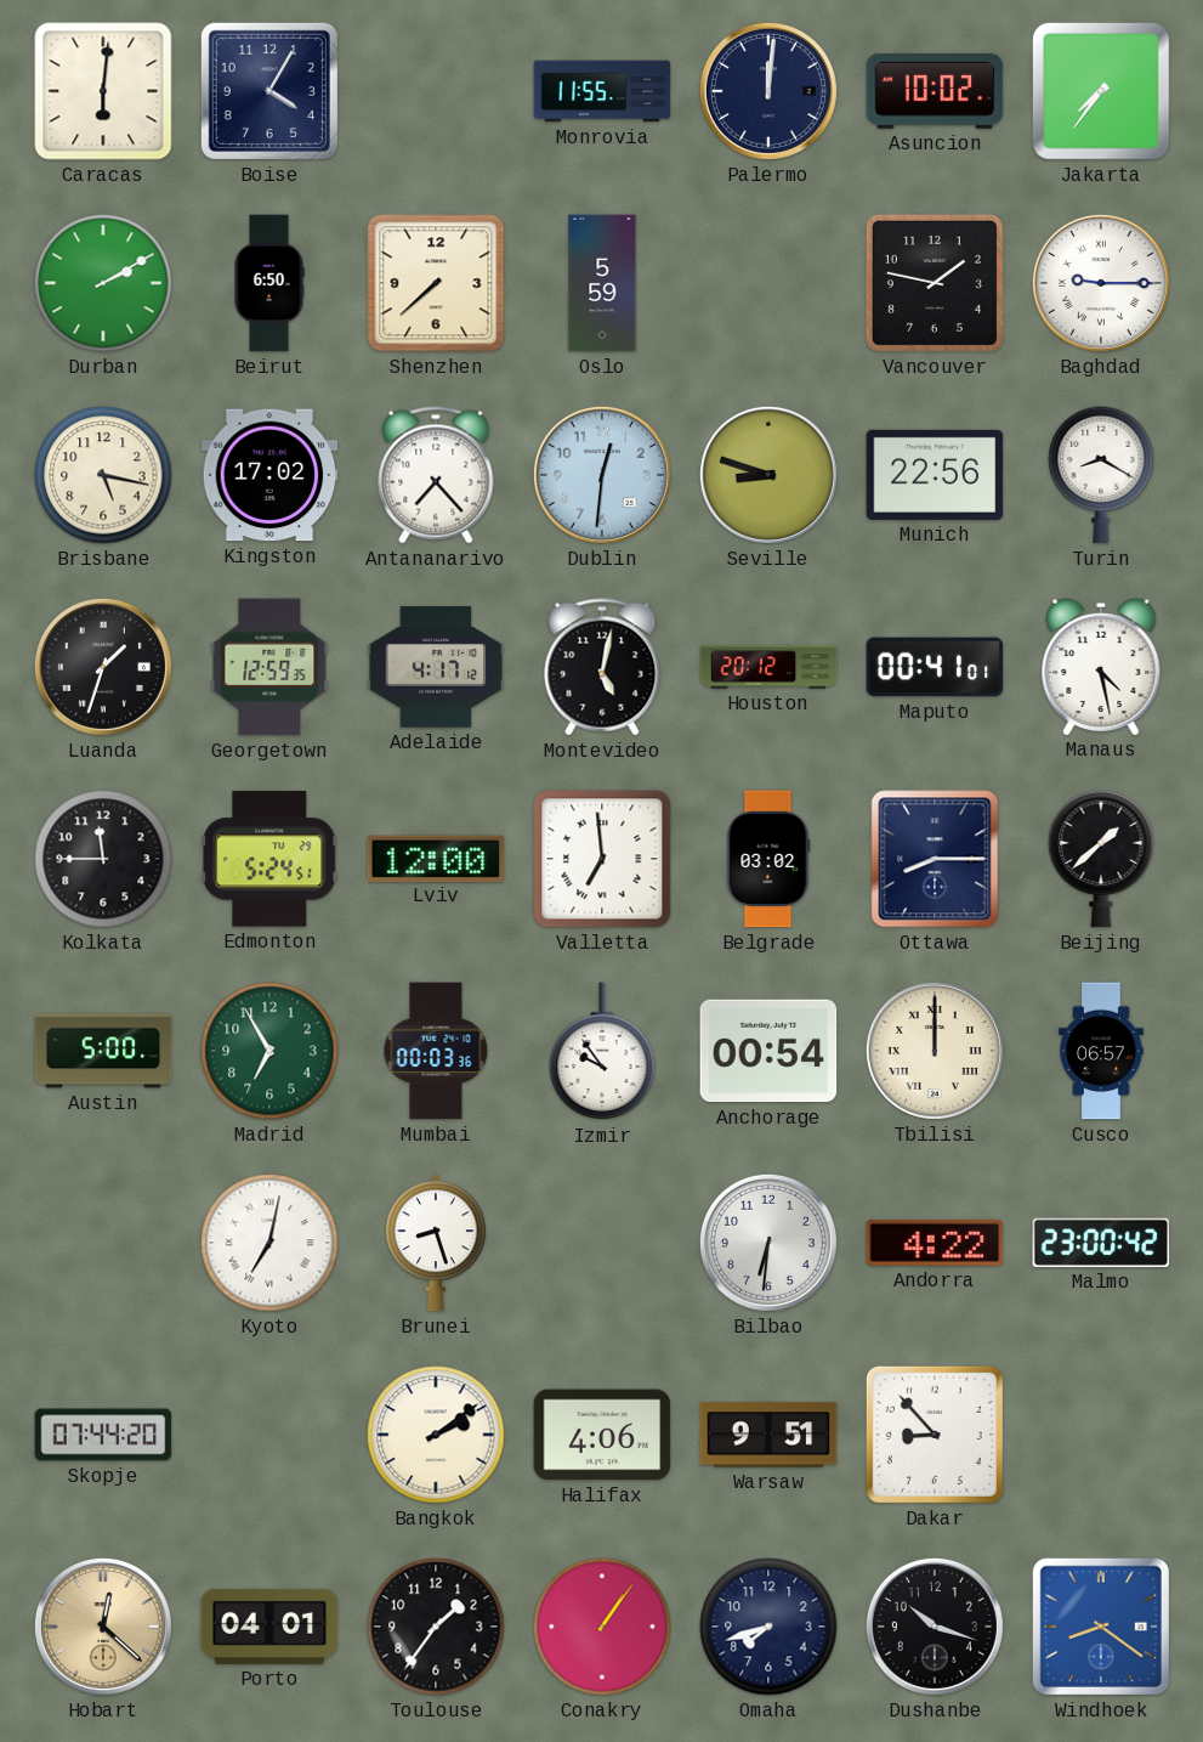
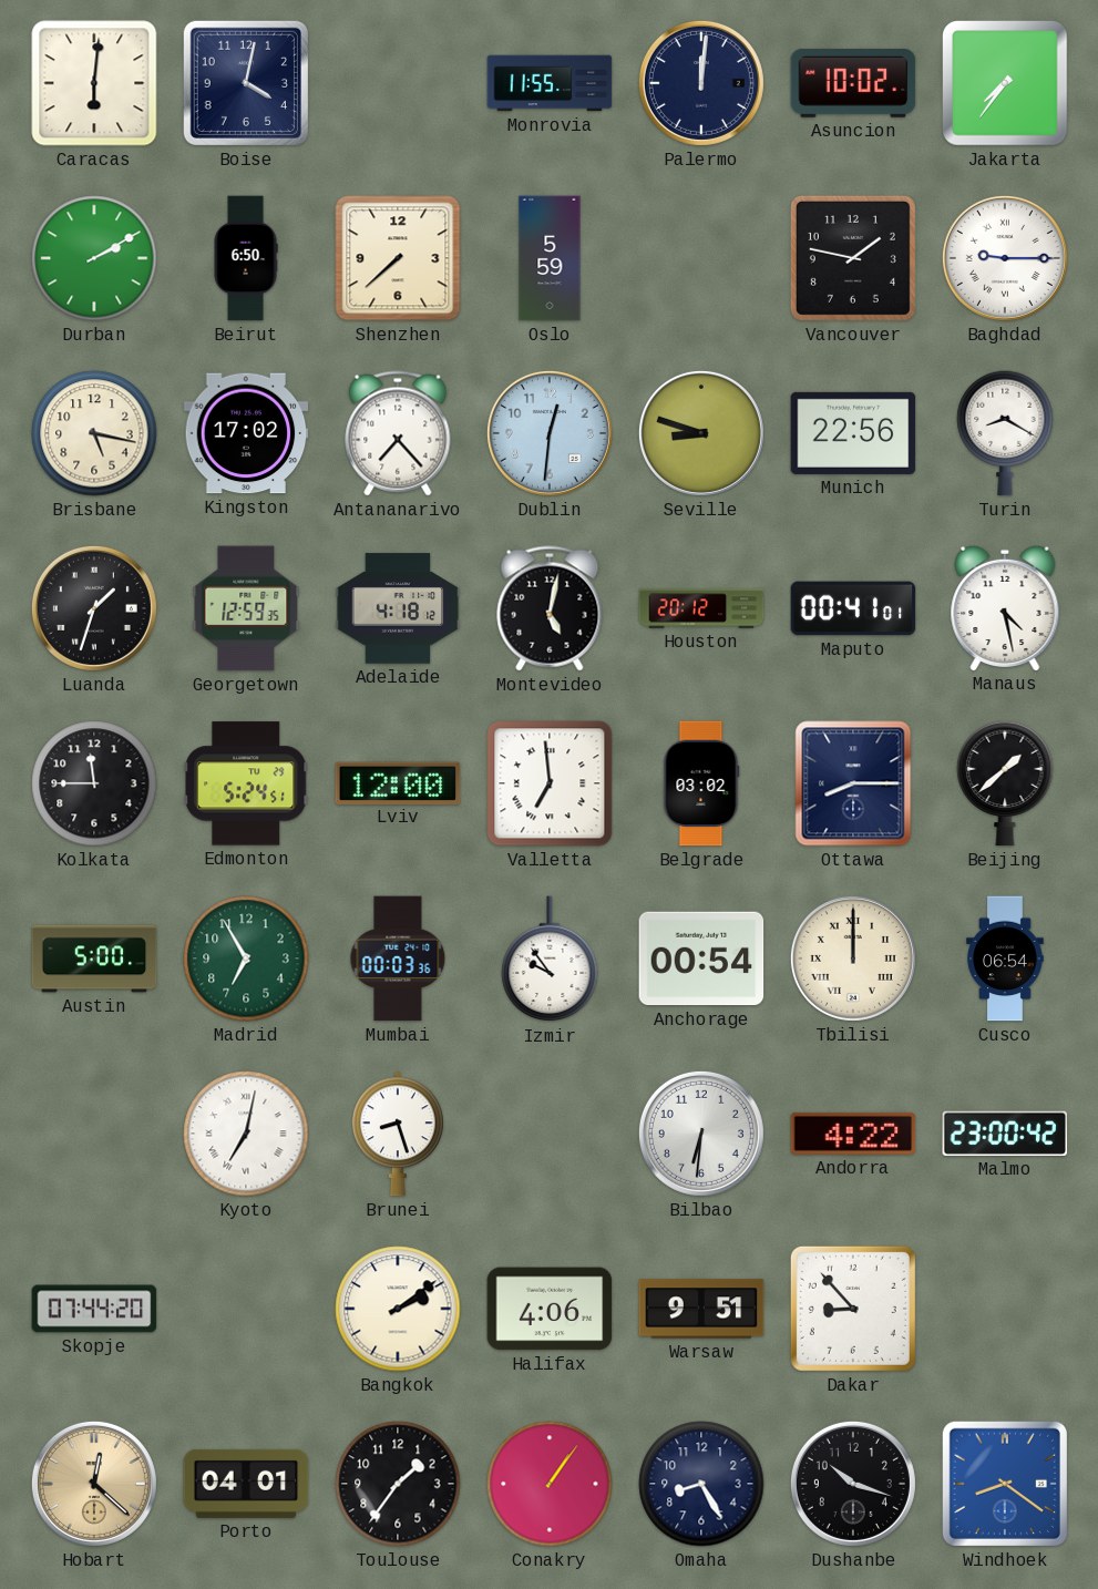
Boise: 4:05 -> 4:02
Adelaide: 4:17 -> 4:18
Cusco: 06:57 -> 06:54
Omaha: 7:42 -> 8:25
